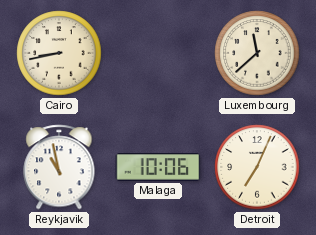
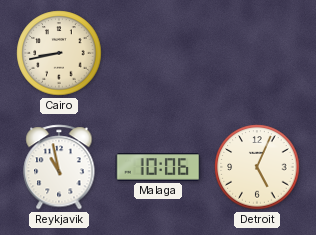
Luxembourg: 11:38 -> none
Detroit: 7:04 -> 5:04
